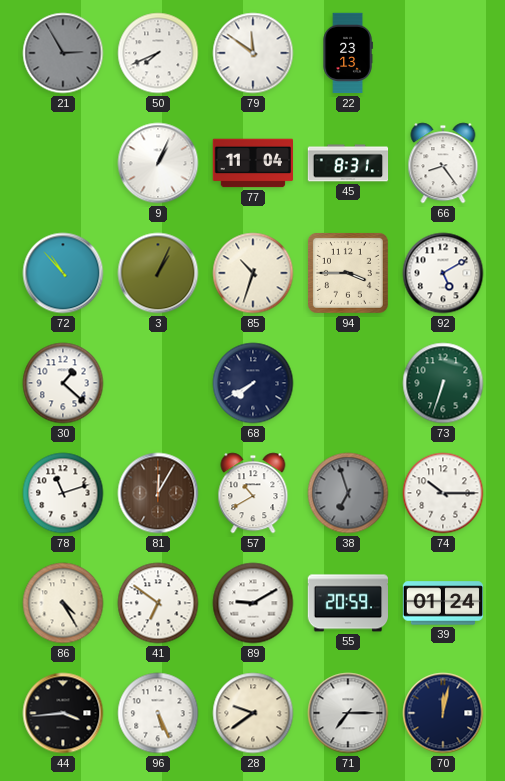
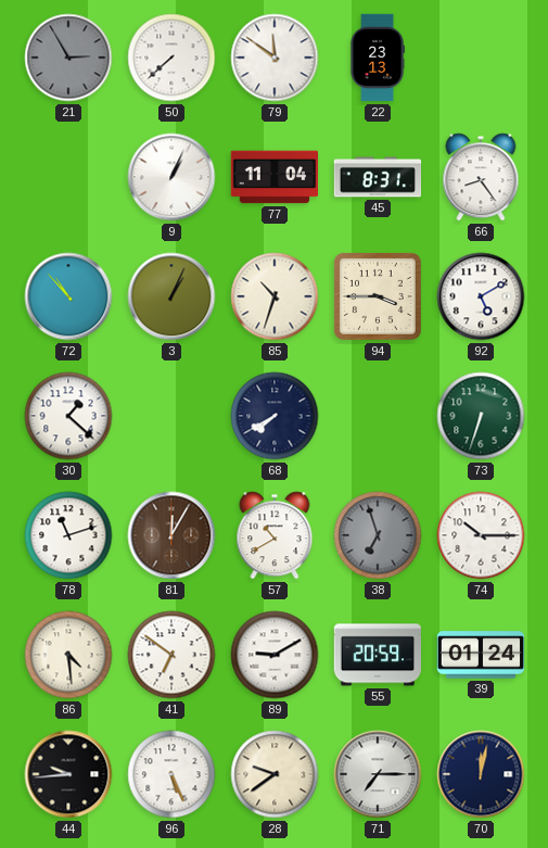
50: 7:41 -> 7:38
86: 4:25 -> 4:29
44: 3:44 -> 9:44
